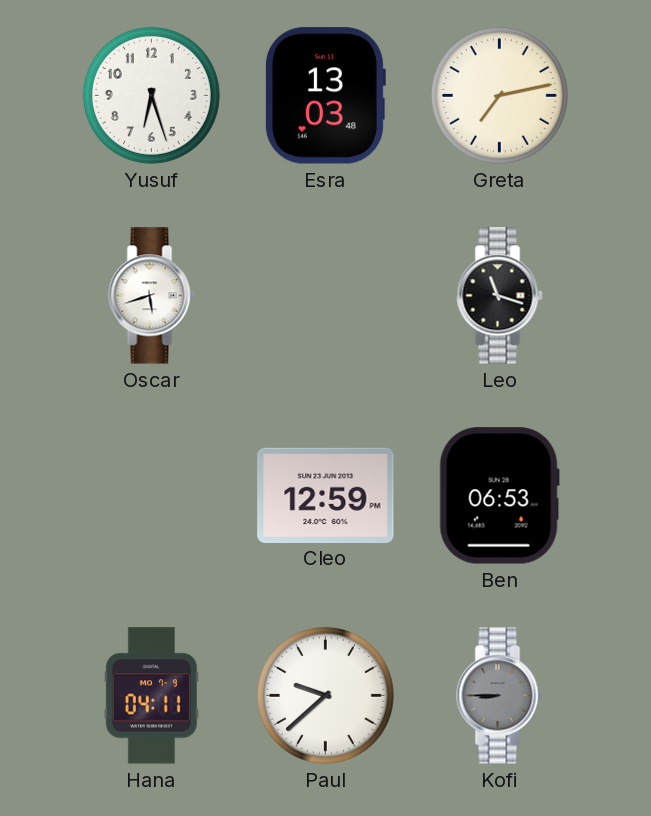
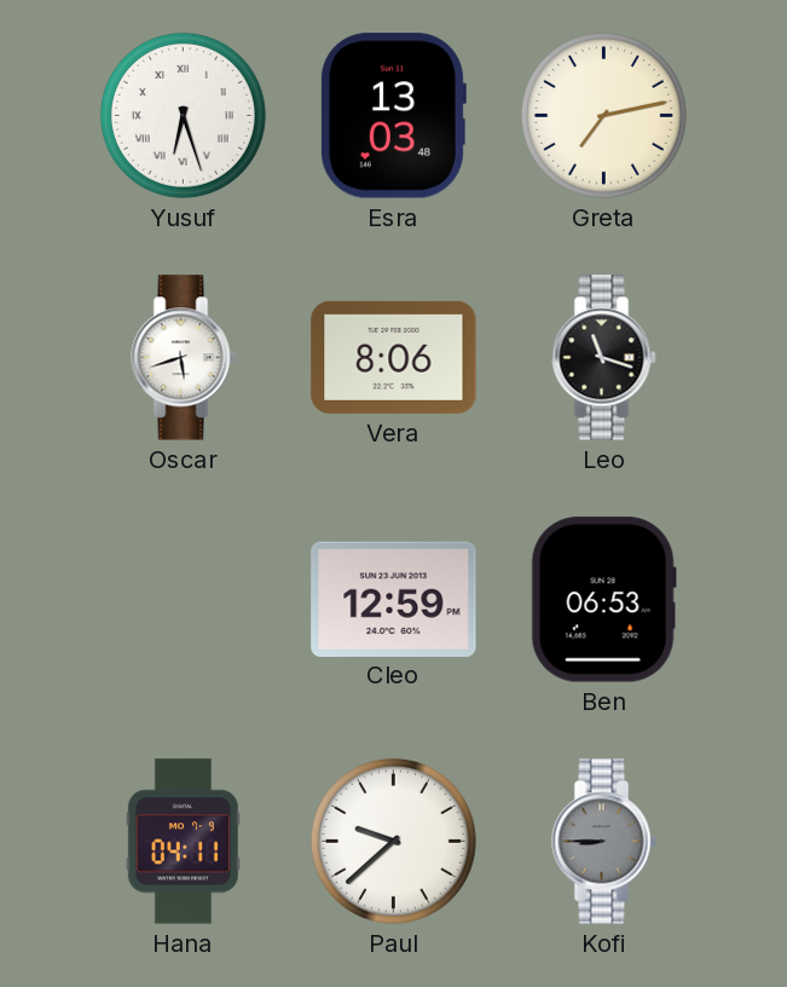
Yusuf numerals: Arabic -> Roman
Vera: none -> 8:06
